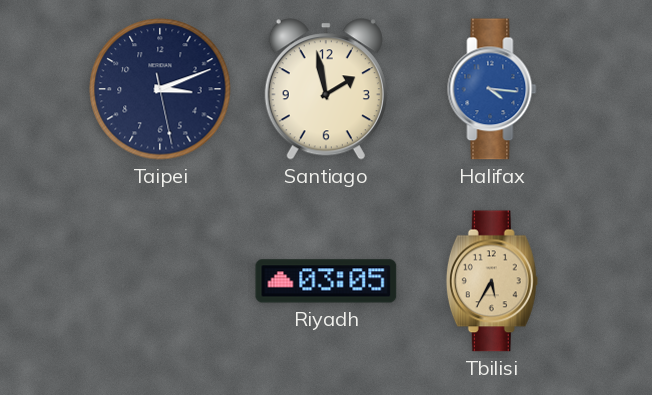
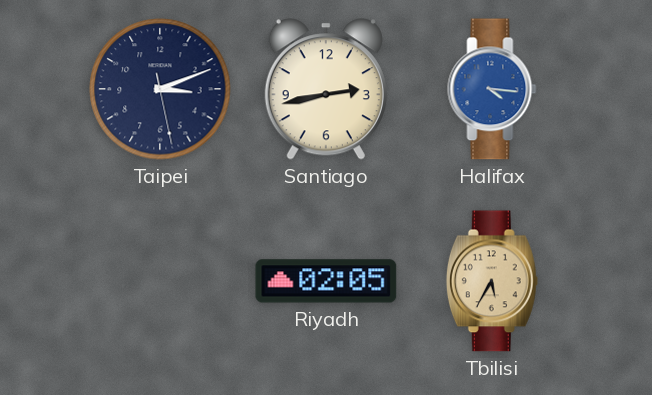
Santiago: 1:58 -> 2:43
Riyadh: 03:05 -> 02:05
